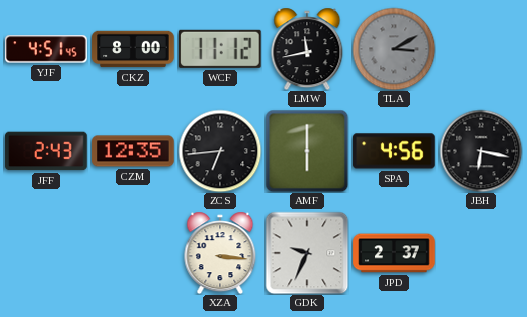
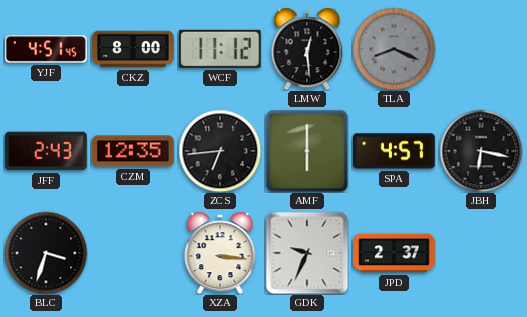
LMW: 11:43 -> 12:29
TLA: 3:10 -> 8:19
SPA: 4:56 -> 4:57
BLC: none -> 3:33
